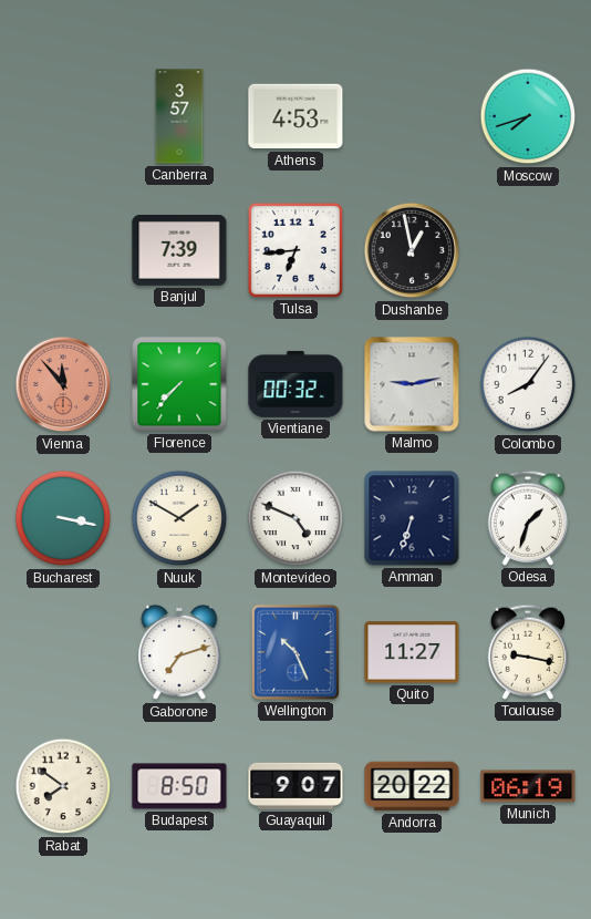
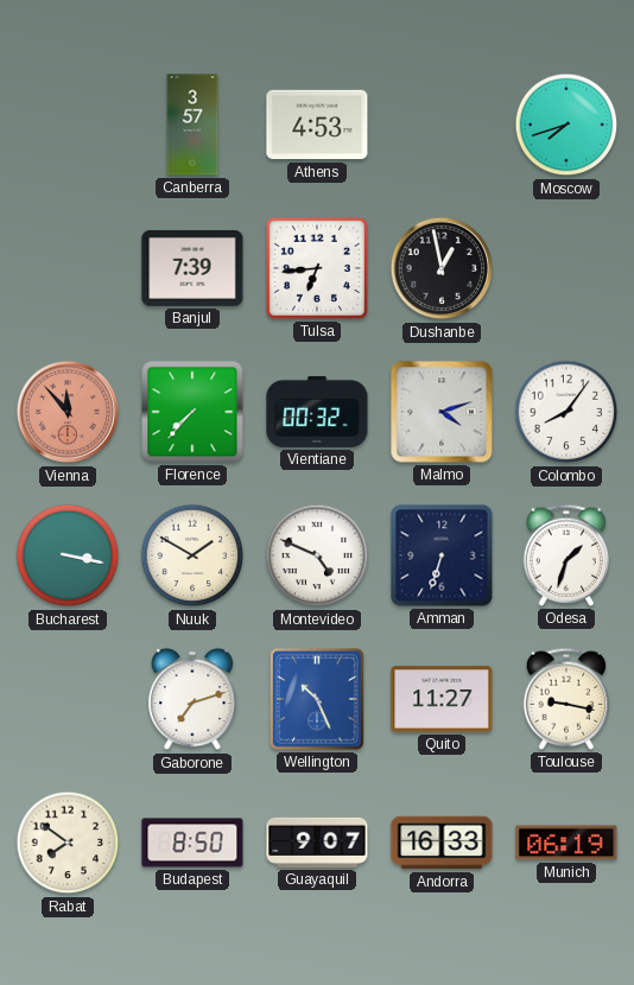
Malmo: 9:13 -> 4:12
Andorra: 20:22 -> 16:33
